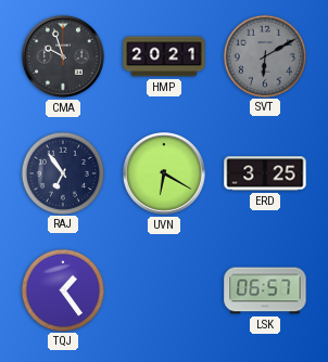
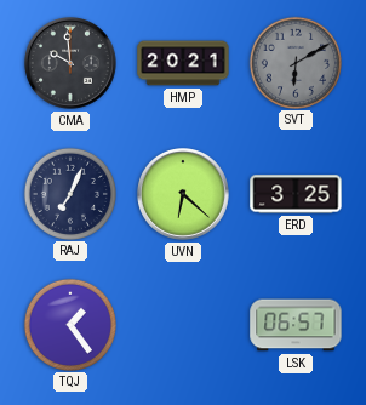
CMA: 9:57 -> 9:59
RAJ: 6:54 -> 7:04
UVN: 6:20 -> 6:22
